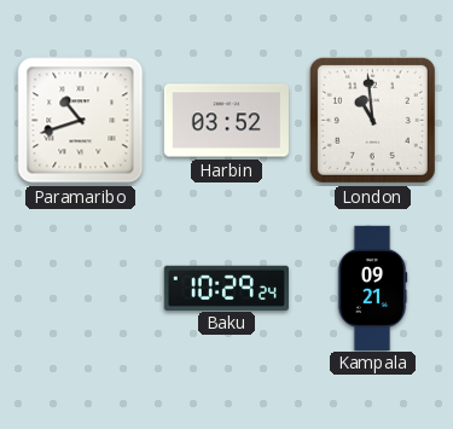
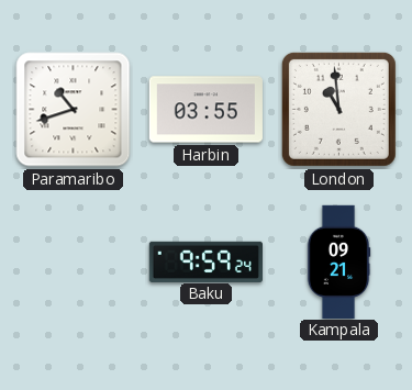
Harbin: 03:52 -> 03:55
Baku: 10:29 -> 9:59
